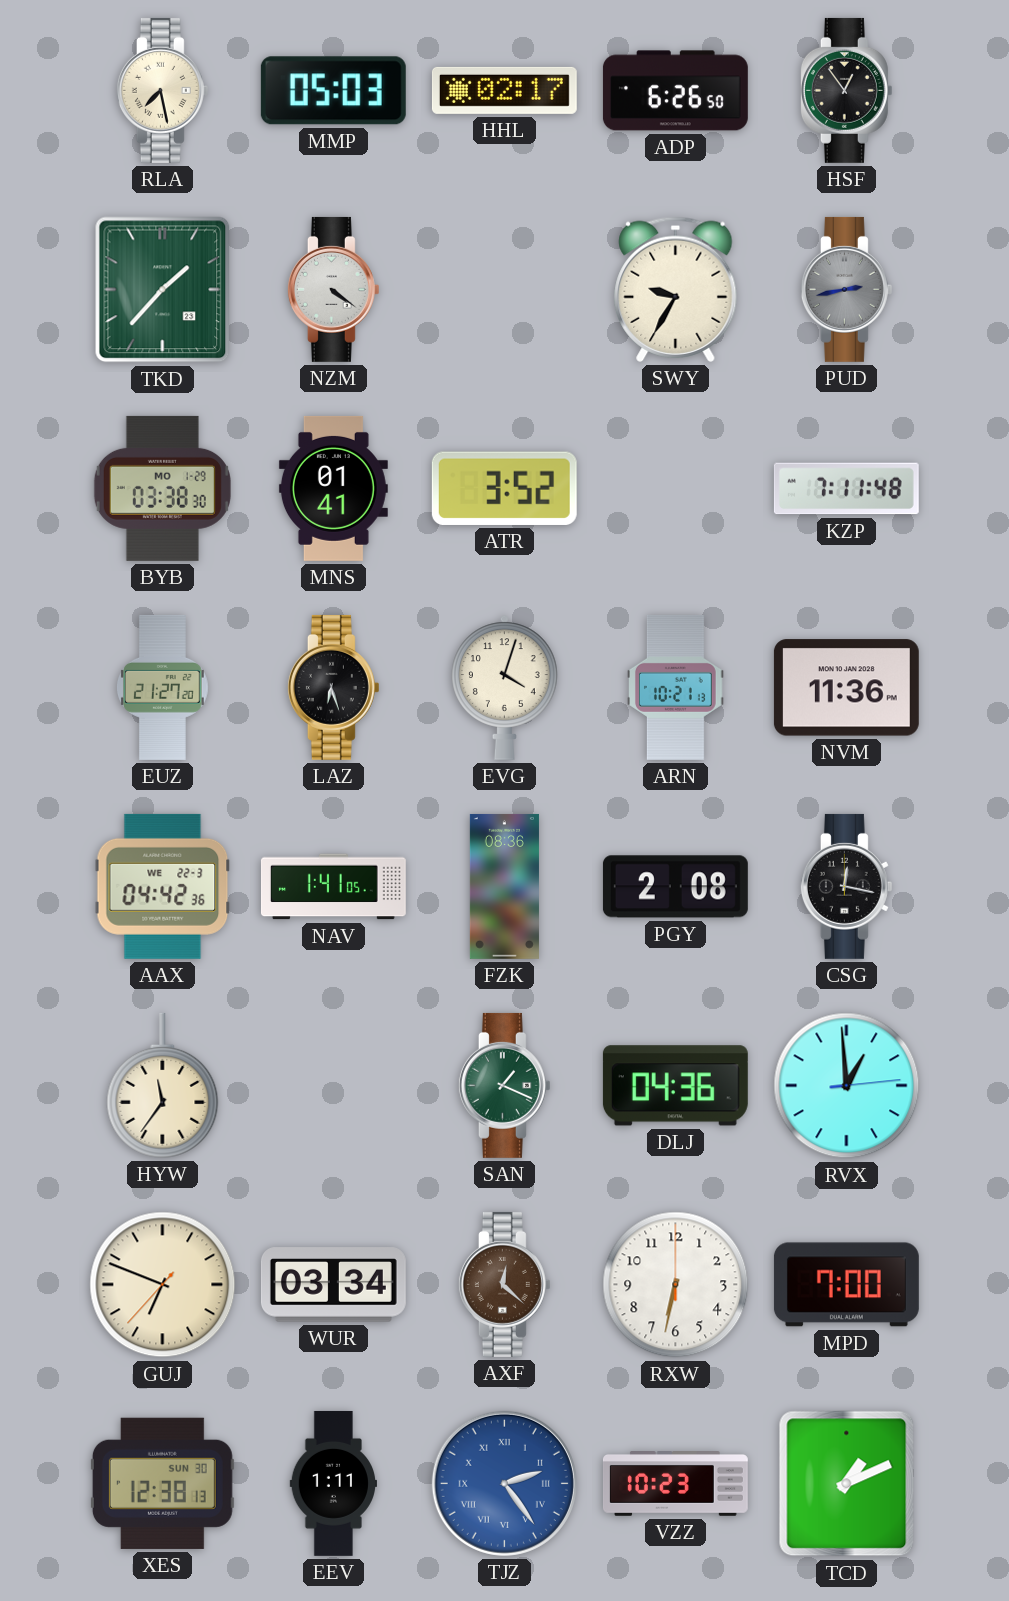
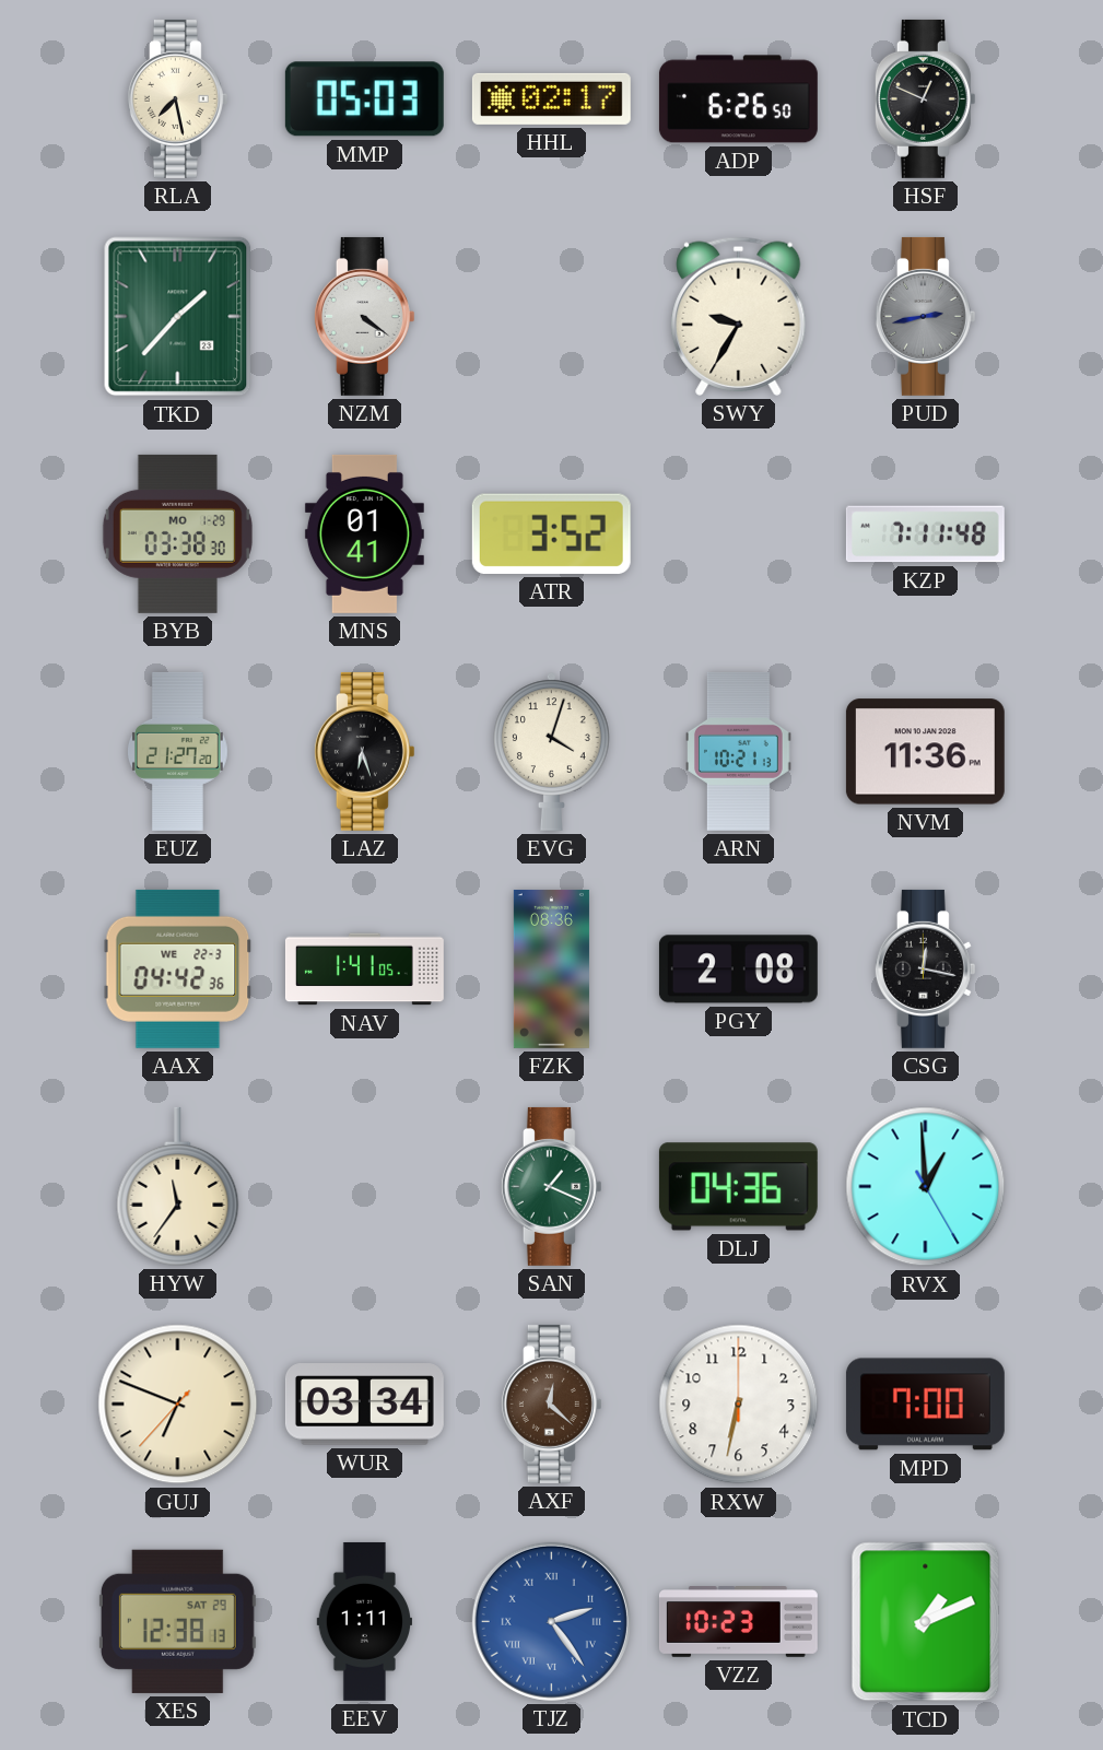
HSF: 12:54 -> 12:49
RVX: 12:59:14 -> 12:59:25
XES date: SUN 30 -> SAT 29
